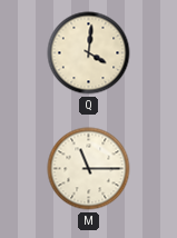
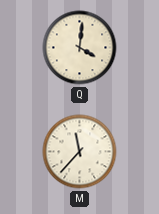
M: 11:15 -> 11:37
